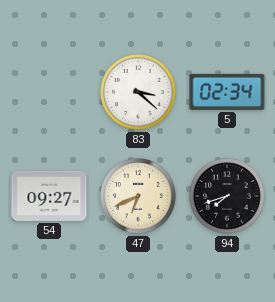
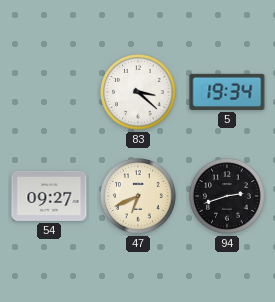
5: 02:34 -> 19:34
94: 7:42 -> 2:42
